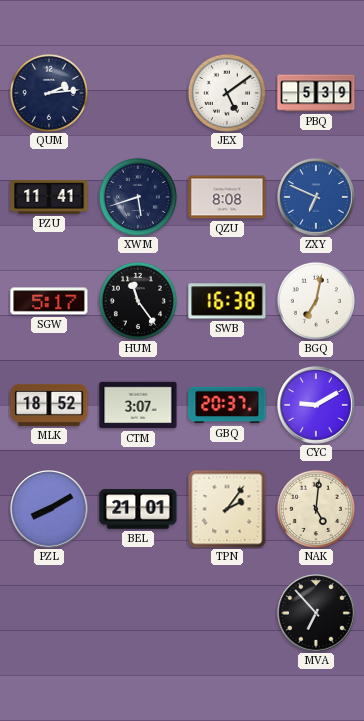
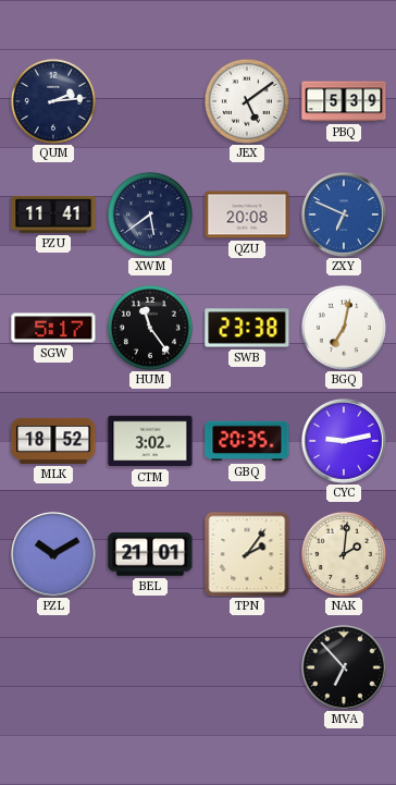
XWM: 5:42 -> 5:39
QZU: 8:08 -> 20:08
SWB: 16:38 -> 23:38
CTM: 3:07 -> 3:02
GBQ: 20:37 -> 20:35
CYC: 9:10 -> 9:13
PZL: 8:10 -> 10:10
NAK: 5:01 -> 2:01
